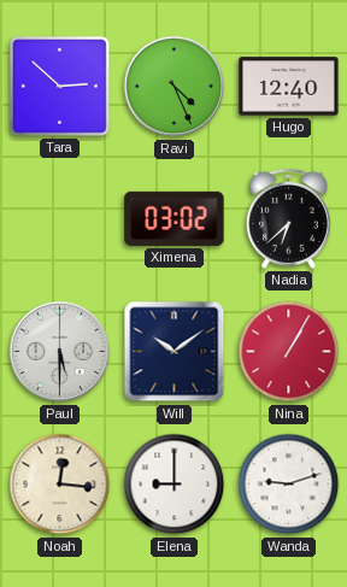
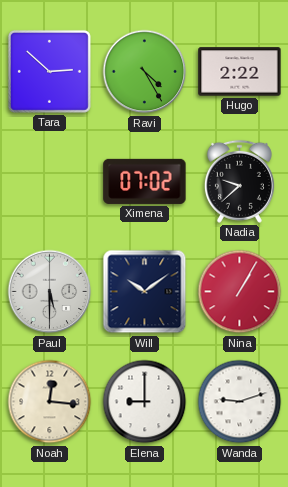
Ravi: 4:26 -> 4:25
Hugo: 12:40 -> 2:22
Ximena: 03:02 -> 07:02
Nadia: 6:38 -> 9:38
